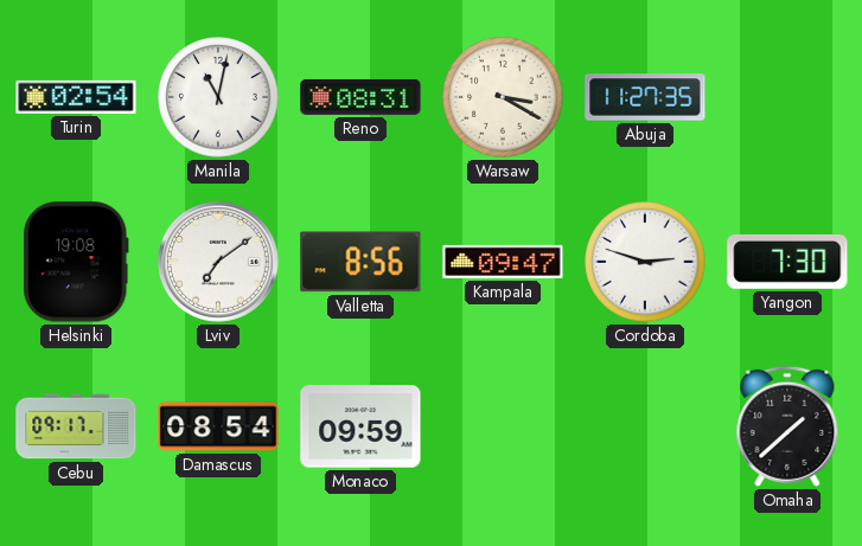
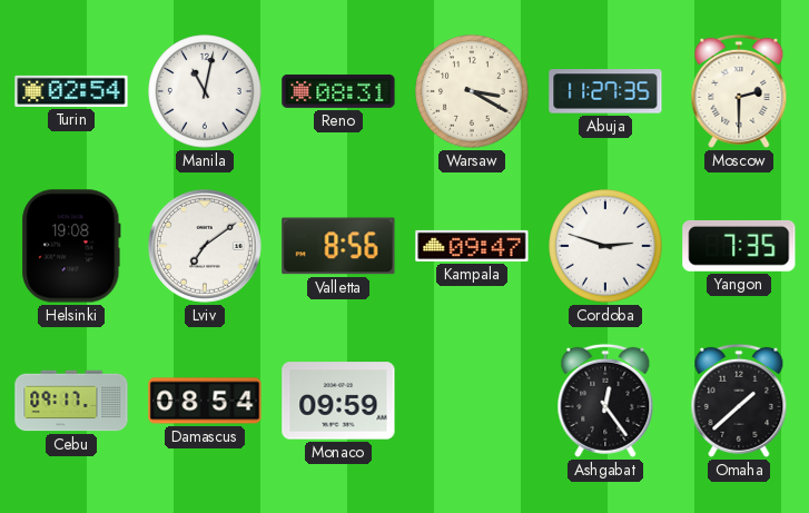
Moscow: none -> 2:30
Yangon: 7:30 -> 7:35
Ashgabat: none -> 12:24
